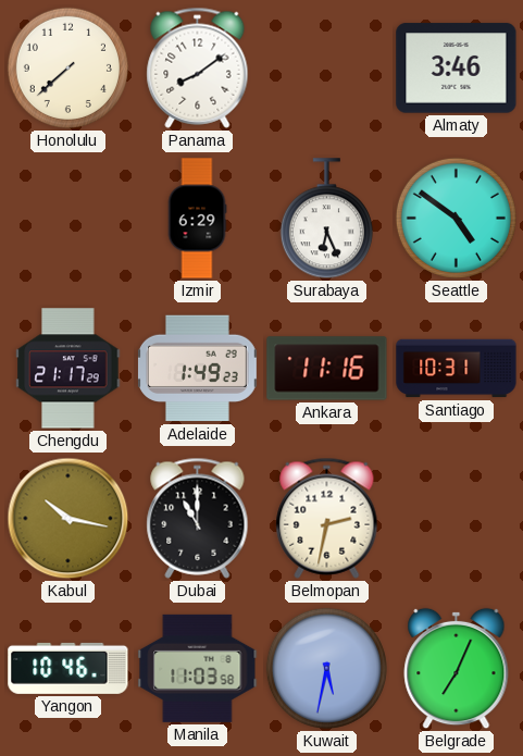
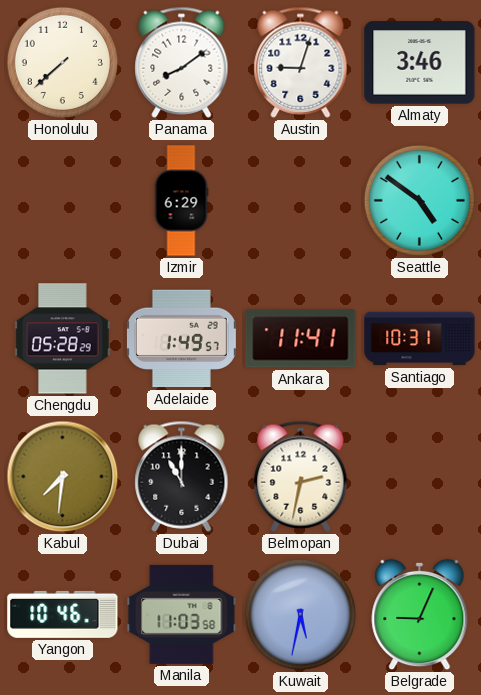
Austin: none -> 9:03
Surabaya: 6:26 -> none
Chengdu: 21:17 -> 05:28
Adelaide: 1:49:23 -> 1:49:57
Ankara: 11:16 -> 11:41
Kabul: 10:17 -> 7:31
Belgrade: 7:04 -> 9:04
